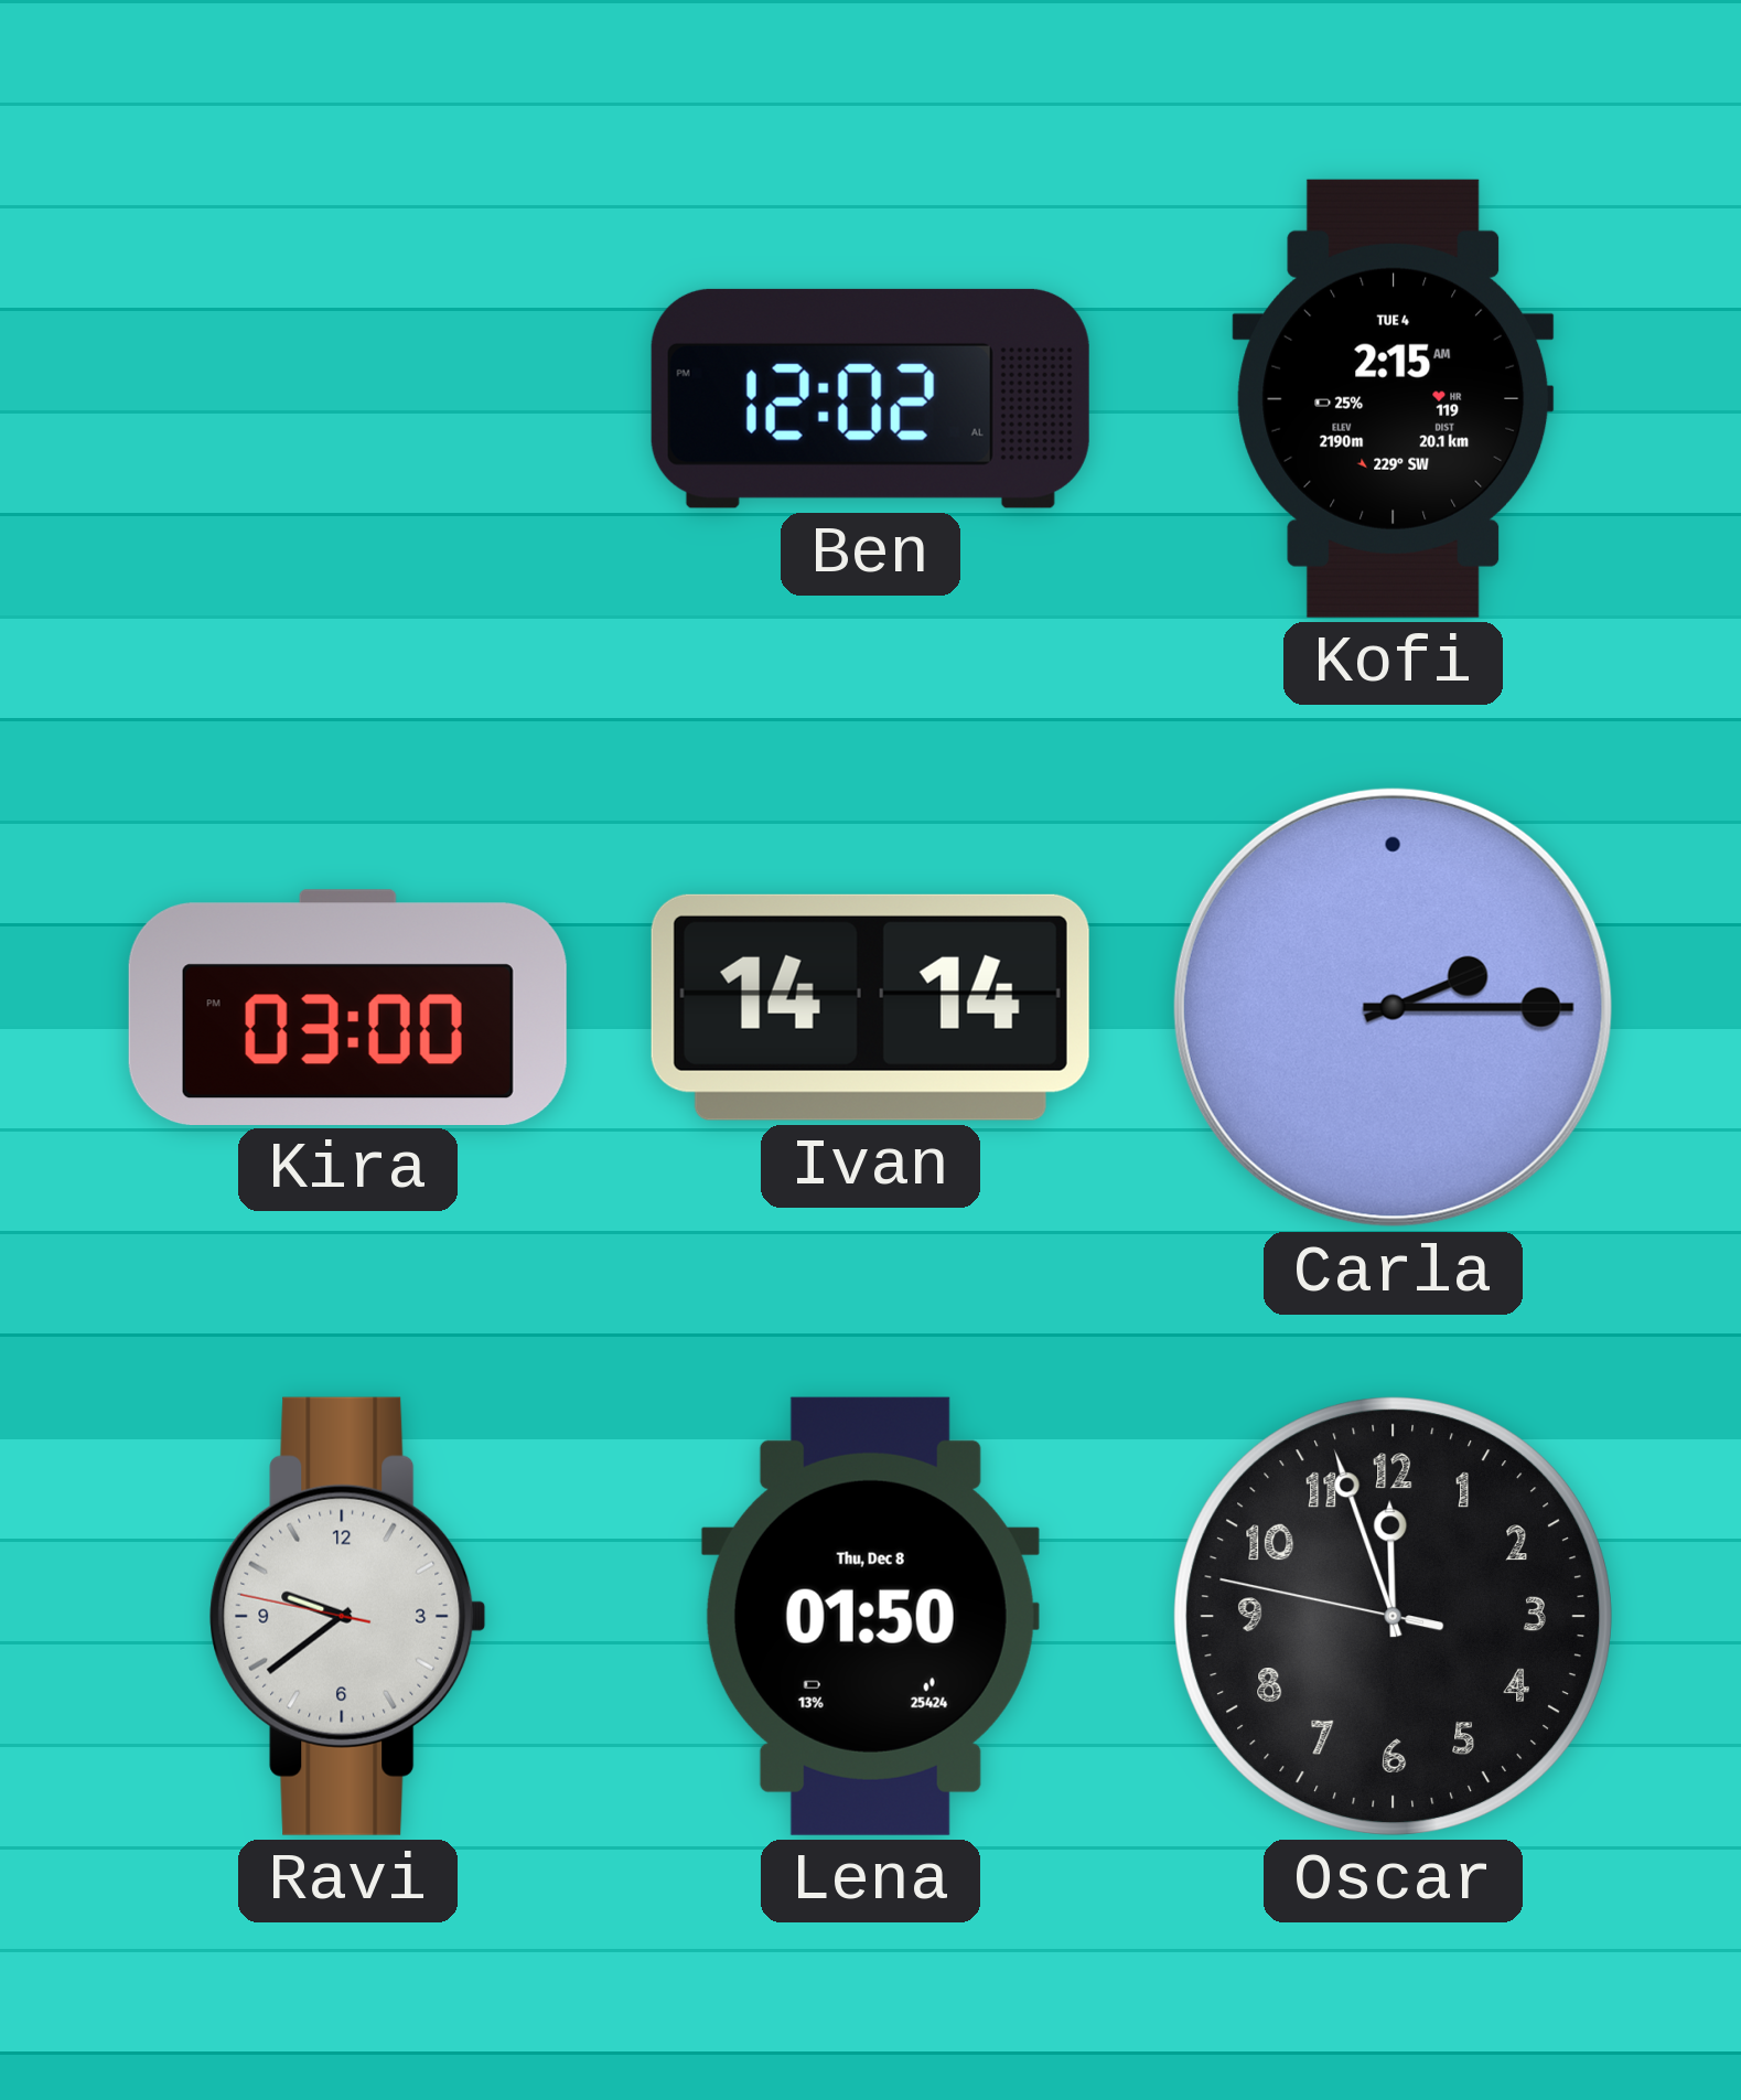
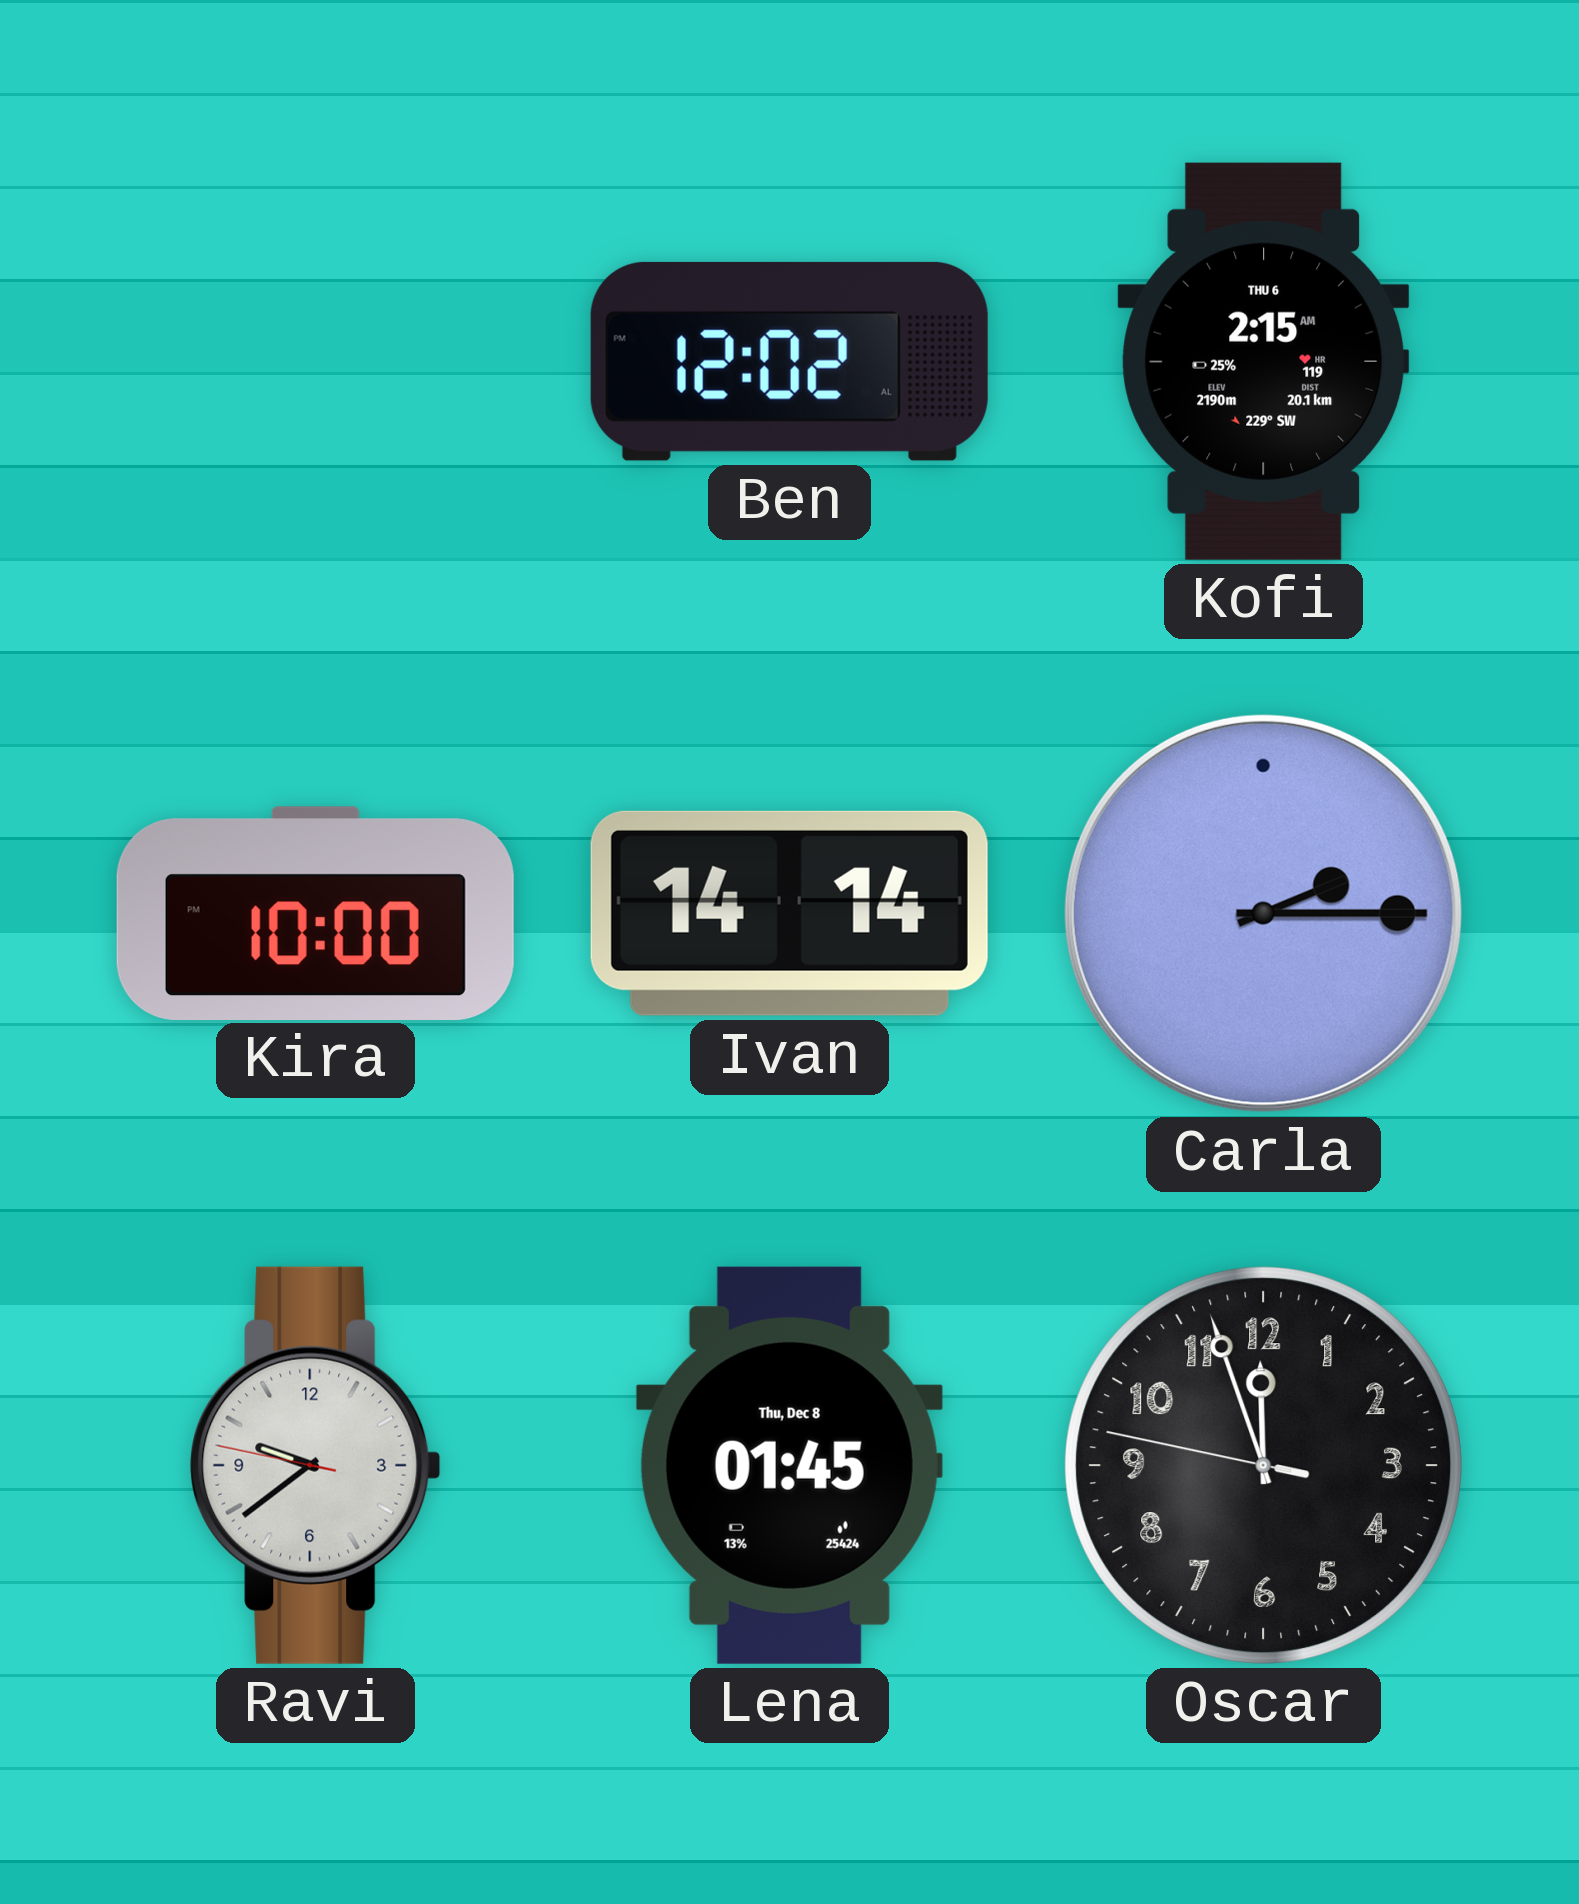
Kofi date: TUE 4 -> THU 6
Kira: 03:00 -> 10:00
Lena: 01:50 -> 01:45
